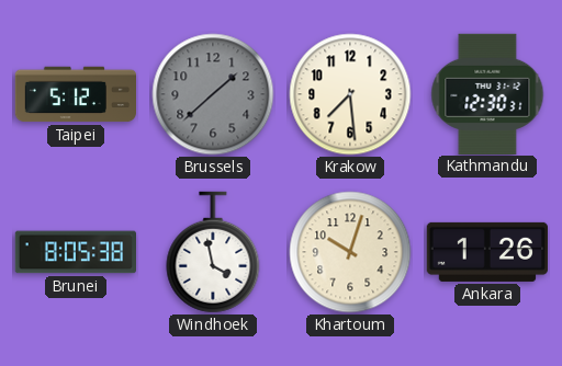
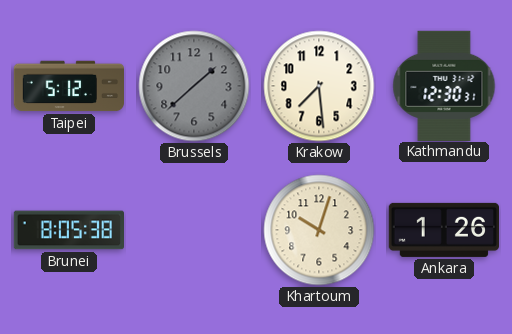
Windhoek: 3:58 -> none
